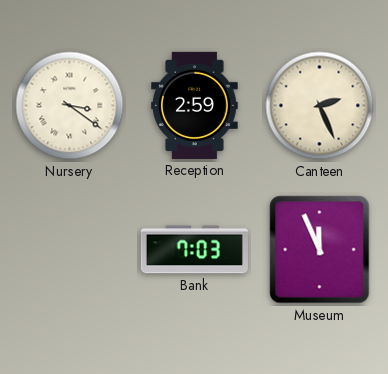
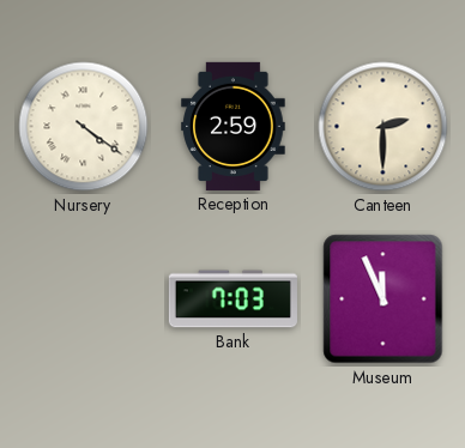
Nursery: 3:21 -> 4:21
Canteen: 2:26 -> 2:30
